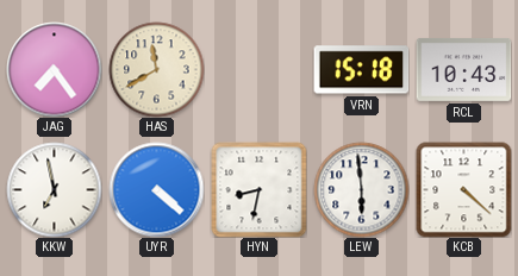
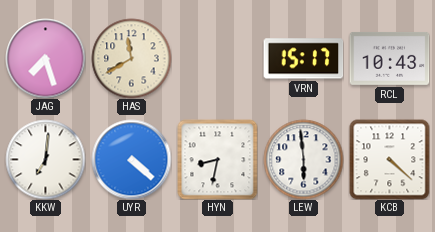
JAG: 7:24 -> 7:27
VRN: 15:18 -> 15:17
KKW: 6:58 -> 7:01
